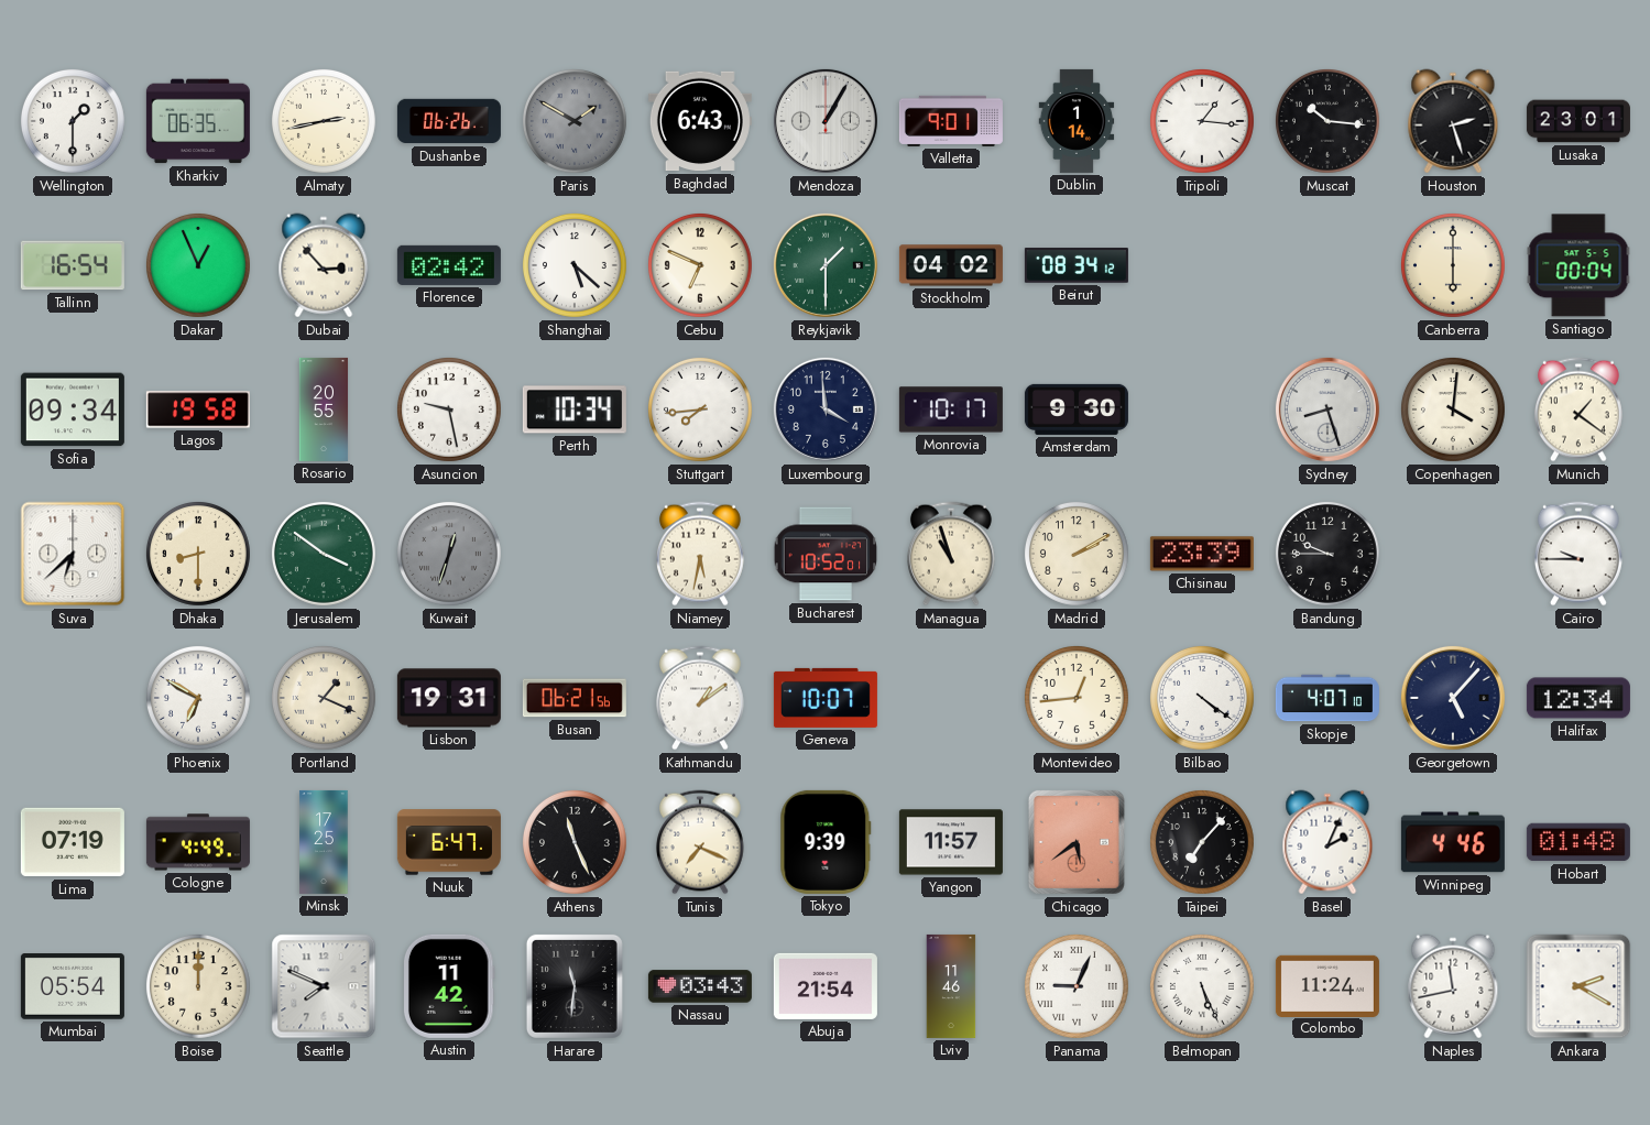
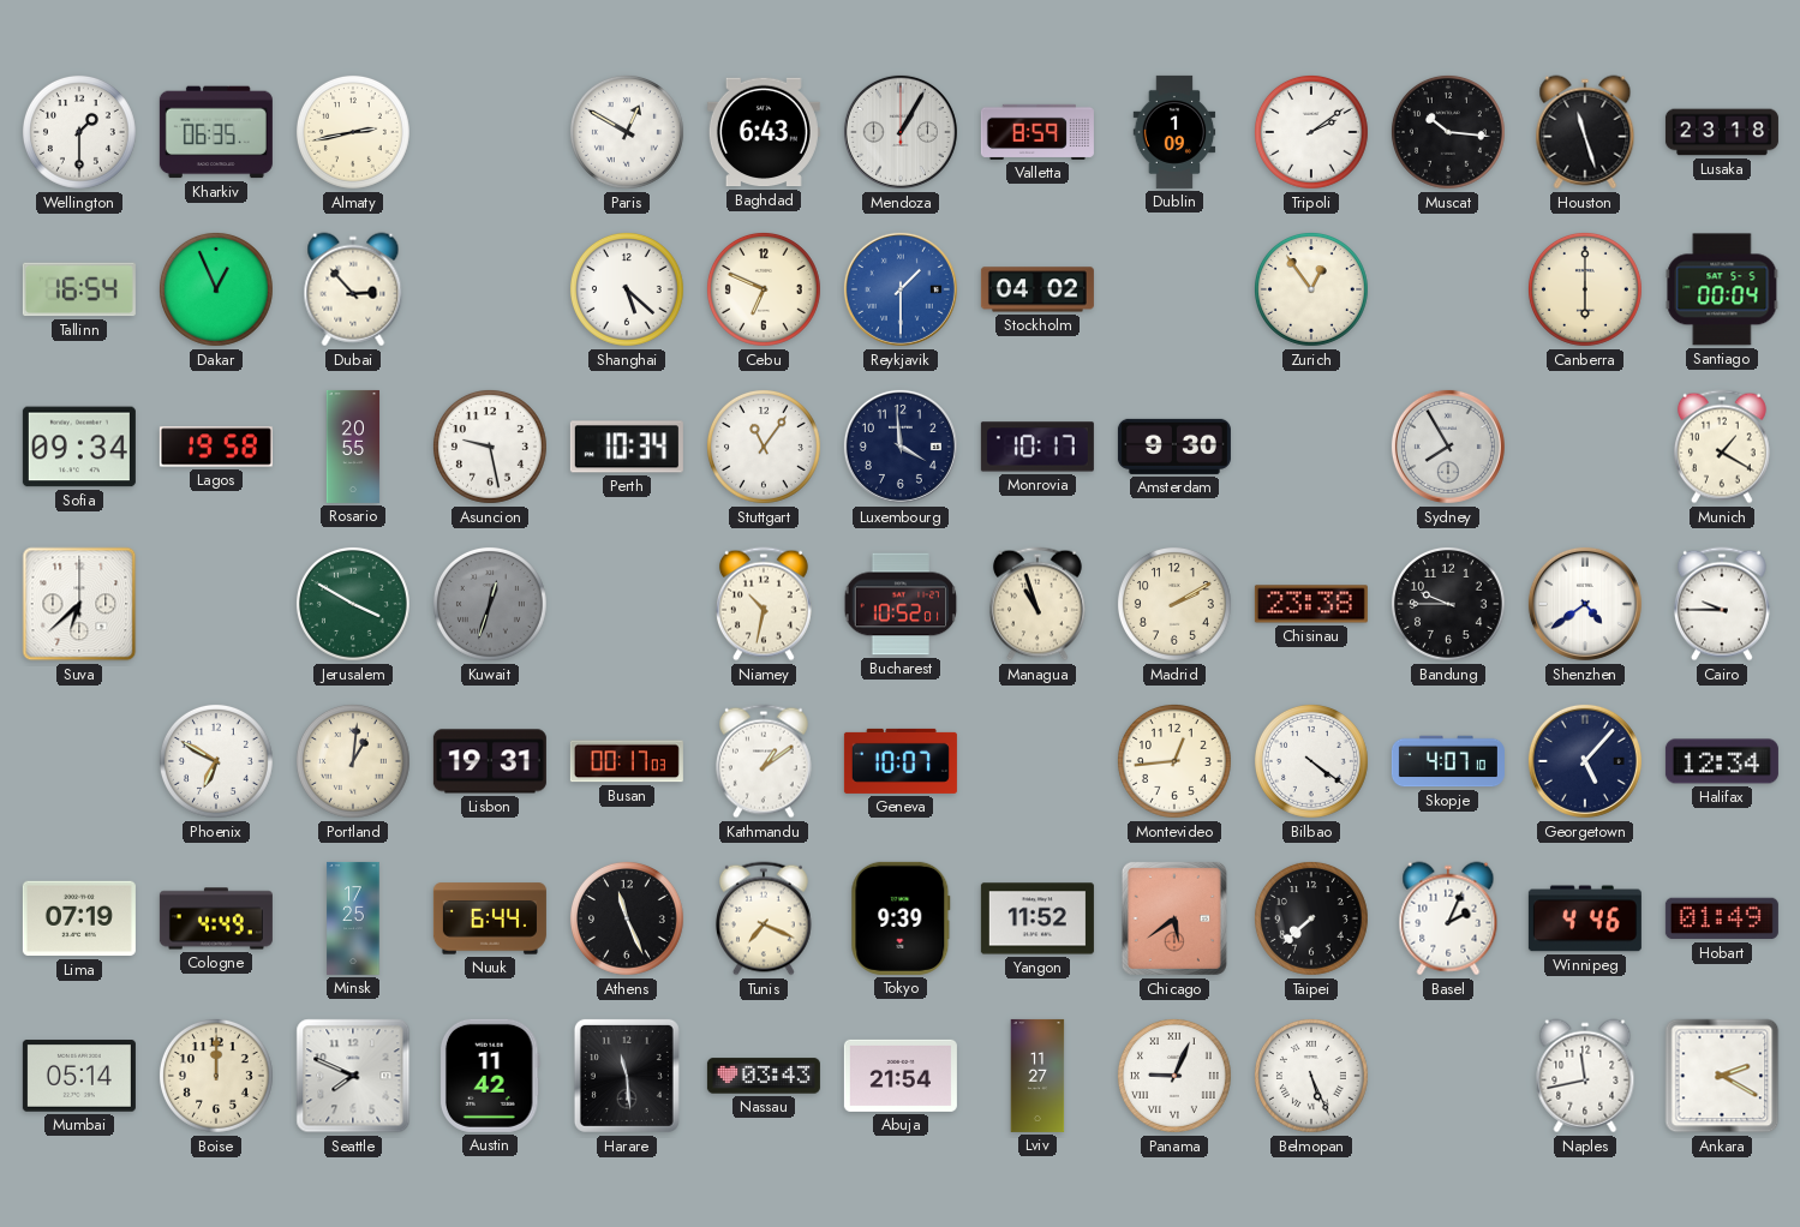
Dushanbe: 06:26 -> none
Paris: 1:50 -> 12:50
Paris dial: grey -> white
Valletta: 9:01 -> 8:59
Dublin: 1:14 -> 1:09
Tripoli: 1:16 -> 2:09
Houston: 2:27 -> 11:27
Lusaka: 23:01 -> 23:18
Florence: 02:42 -> none
Reykjavik dial: green -> blue
Beirut: 08:34 -> none
Zurich: none -> 12:54
Stuttgart: 7:44 -> 11:06
Sydney: 8:27 -> 7:55
Copenhagen: 4:01 -> none
Munich: 1:21 -> 1:20
Dhaka: 8:30 -> none
Jerusalem: 3:51 -> 3:50
Niamey: 5:32 -> 10:32
Chisinau: 23:39 -> 23:38
Shenzhen: none -> 4:39
Portland: 1:19 -> 1:01
Busan: 06:21 -> 00:17
Nuuk: 6:47 -> 6:44
Yangon: 11:57 -> 11:52
Taipei: 7:07 -> 7:38
Hobart: 01:48 -> 01:49
Mumbai: 05:54 -> 05:14
Harare: 11:31 -> 11:29
Lviv: 11:46 -> 11:27
Colombo: 11:24 -> none
